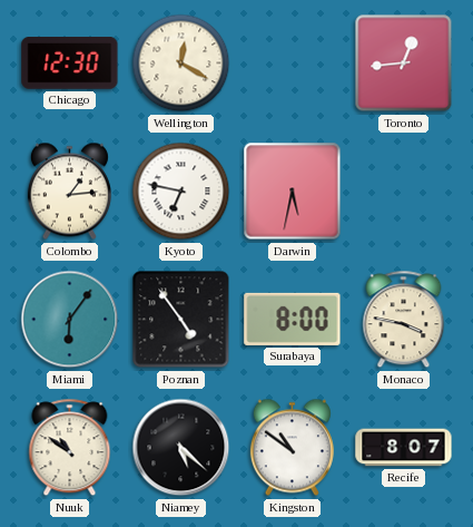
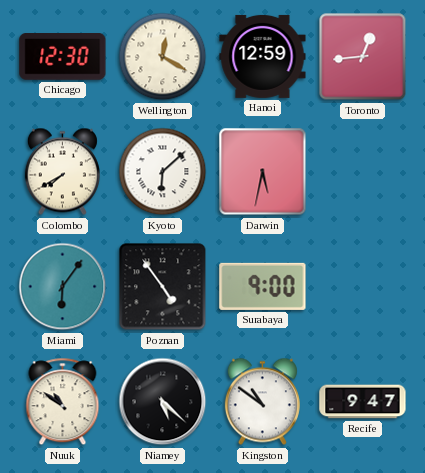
Hanoi: none -> 12:59
Colombo: 1:14 -> 7:40
Kyoto: 6:47 -> 6:08
Surabaya: 8:00 -> 9:00
Monaco: 3:47 -> none
Recife: 8:07 -> 9:47
